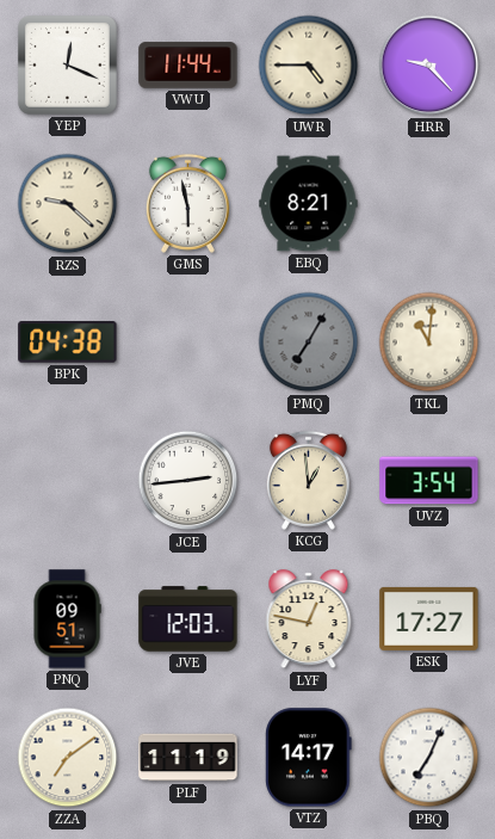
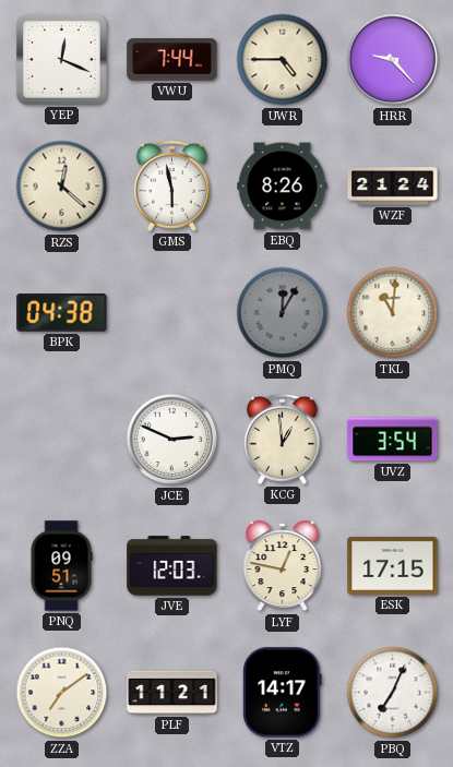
VWU: 11:44 -> 7:44
RZS: 9:22 -> 12:22
EBQ: 8:21 -> 8:26
WZF: none -> 21:24
PMQ: 7:05 -> 12:05
JCE: 2:44 -> 2:49
ESK: 17:27 -> 17:15
PLF: 11:19 -> 11:21
